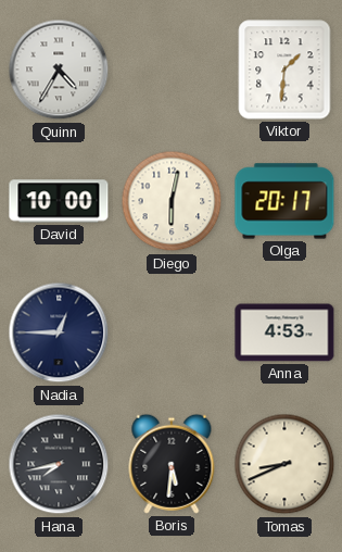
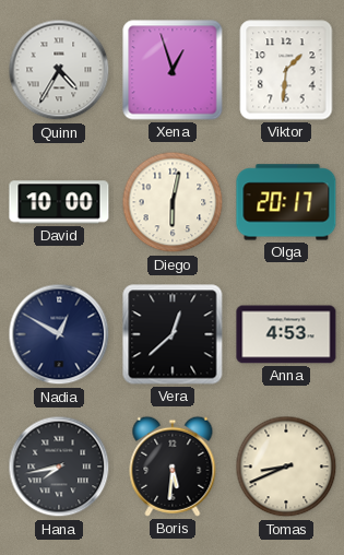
Xena: none -> 12:57
Nadia: 12:45 -> 12:50
Vera: none -> 12:38
